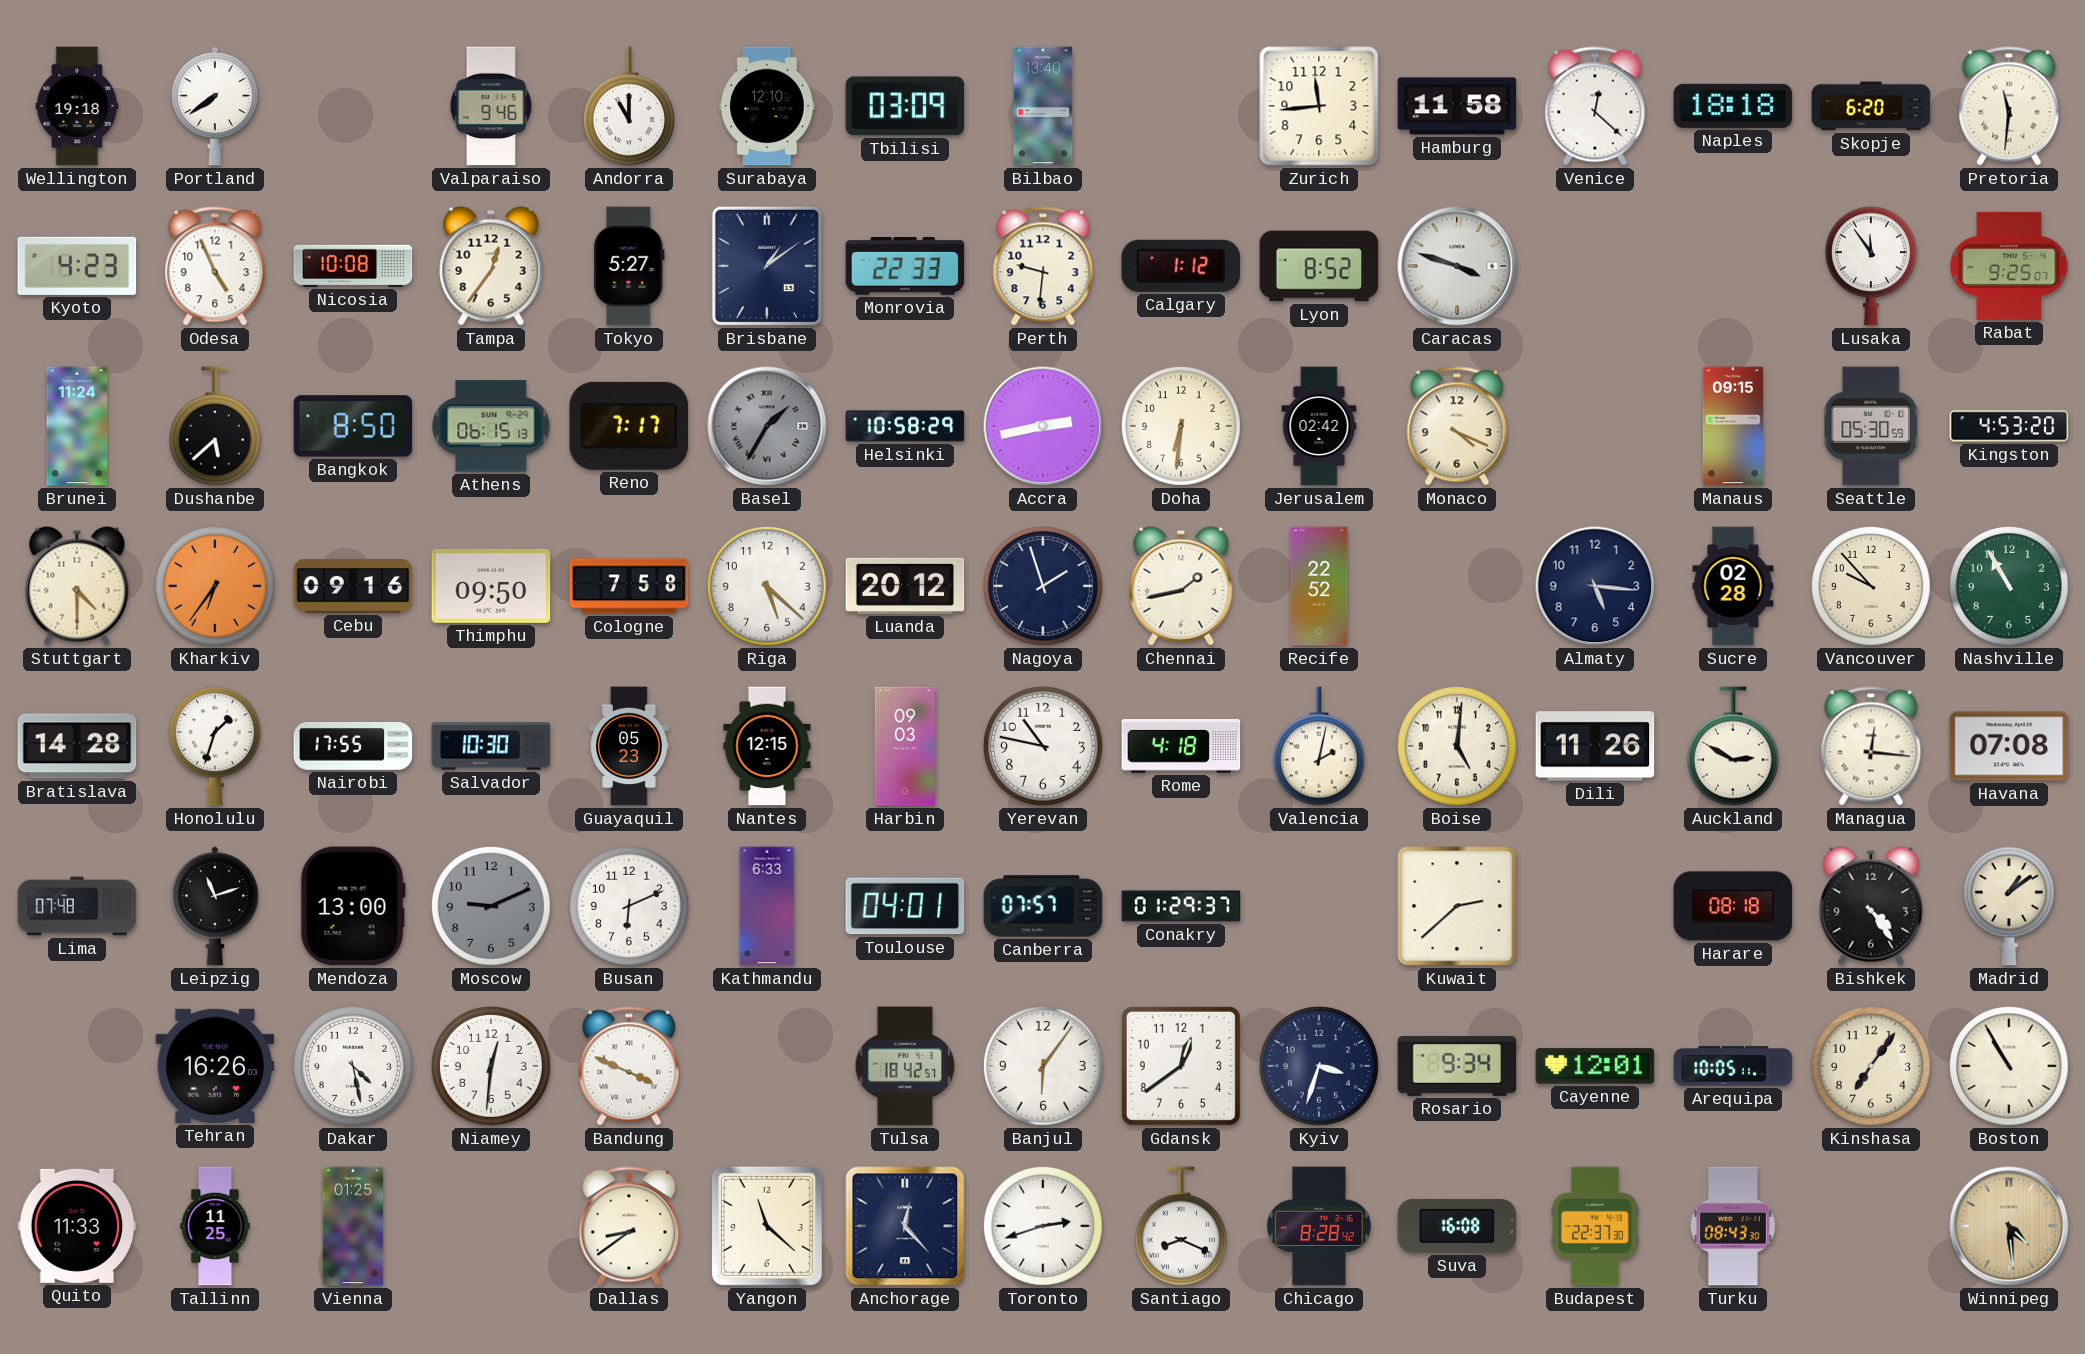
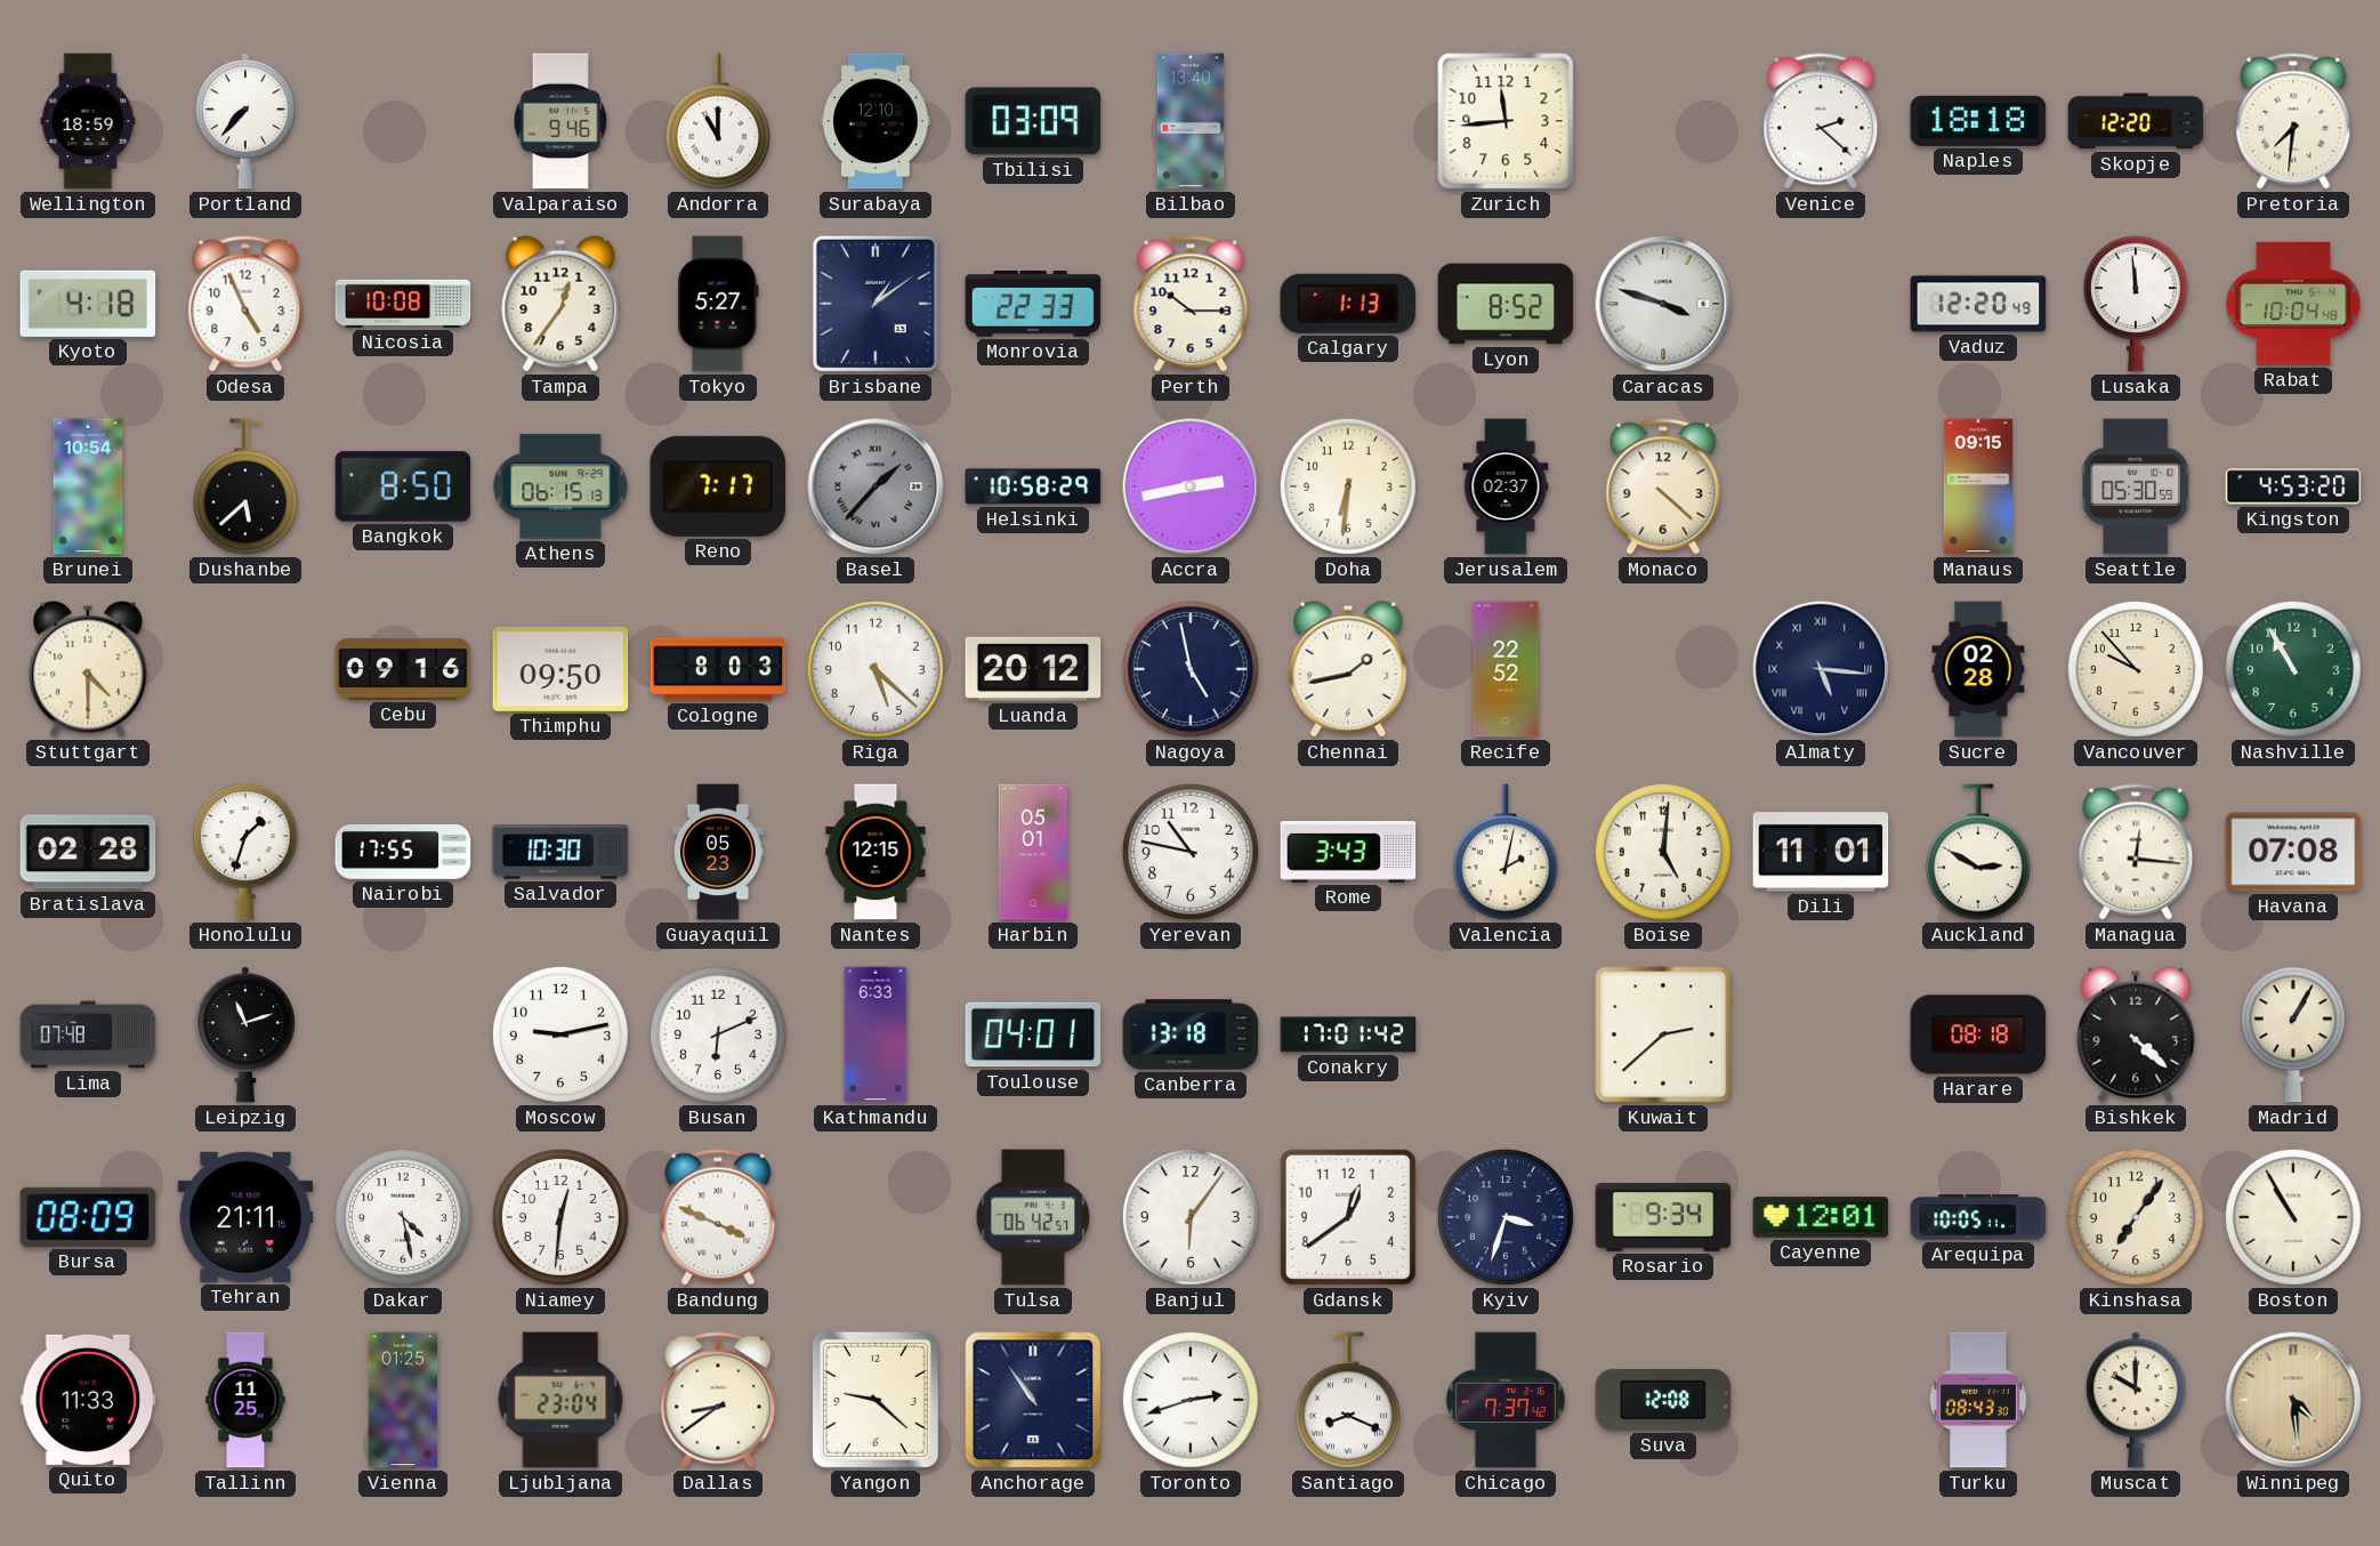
Wellington: 19:18 -> 18:59
Portland: 7:39 -> 7:37
Hamburg: 11:58 -> none
Venice: 12:22 -> 2:22
Skopje: 6:20 -> 12:20
Pretoria: 11:31 -> 7:31
Kyoto: 4:23 -> 4:18
Perth: 9:31 -> 10:15
Calgary: 1:12 -> 1:13
Vaduz: none -> 12:20
Lusaka: 11:54 -> 11:59
Rabat: 9:25 -> 10:04
Brunei: 11:24 -> 10:54
Basel: 1:35 -> 1:37
Jerusalem: 02:42 -> 02:37
Monaco: 4:19 -> 4:22
Kharkiv: 6:36 -> none
Cologne: 7:58 -> 8:03
Nagoya: 1:57 -> 4:58
Almaty numerals: Arabic -> Roman
Bratislava: 14:28 -> 02:28
Harbin: 09:03 -> 05:01
Rome: 4:18 -> 3:43
Dili: 11:26 -> 11:01
Mendoza: 13:00 -> none
Moscow: 9:11 -> 9:13
Moscow dial: grey -> white
Canberra: 07:57 -> 13:18
Conakry: 01:29 -> 17:01
Bishkek: 4:24 -> 4:22
Madrid: 1:09 -> 1:05
Bursa: none -> 08:09
Tehran: 16:26 -> 21:11
Tulsa: 18:42 -> 06:42
Ljubljana: none -> 23:04
Yangon: 11:22 -> 9:22
Anchorage: 12:23 -> 10:54
Chicago: 8:28 -> 7:37
Suva: 16:08 -> 12:08
Budapest: 22:37 -> none
Muscat: none -> 10:00
